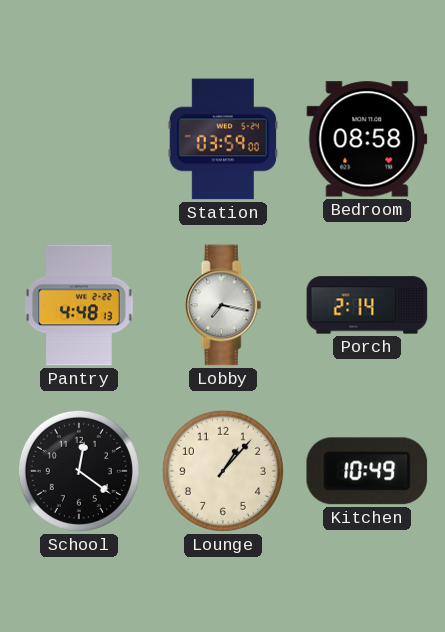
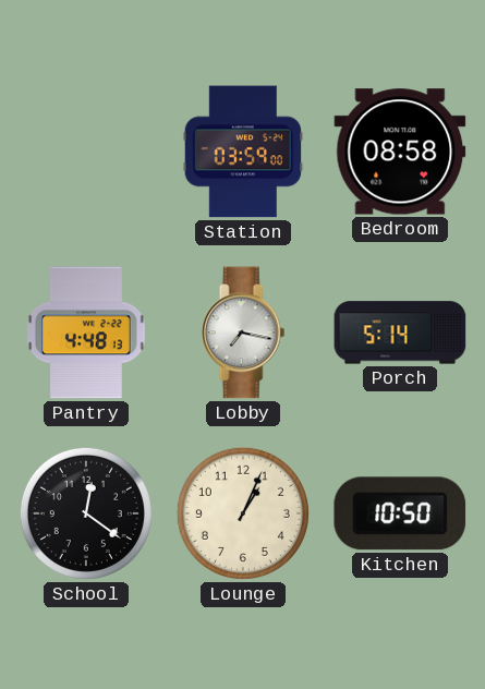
Porch: 2:14 -> 5:14
Lounge: 1:07 -> 1:04
Kitchen: 10:49 -> 10:50
